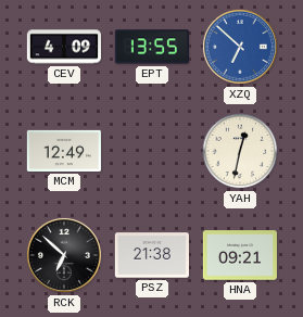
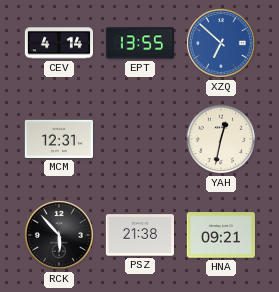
CEV: 4:09 -> 4:14
MCM: 12:49 -> 12:31
RCK: 6:52 -> 5:53
